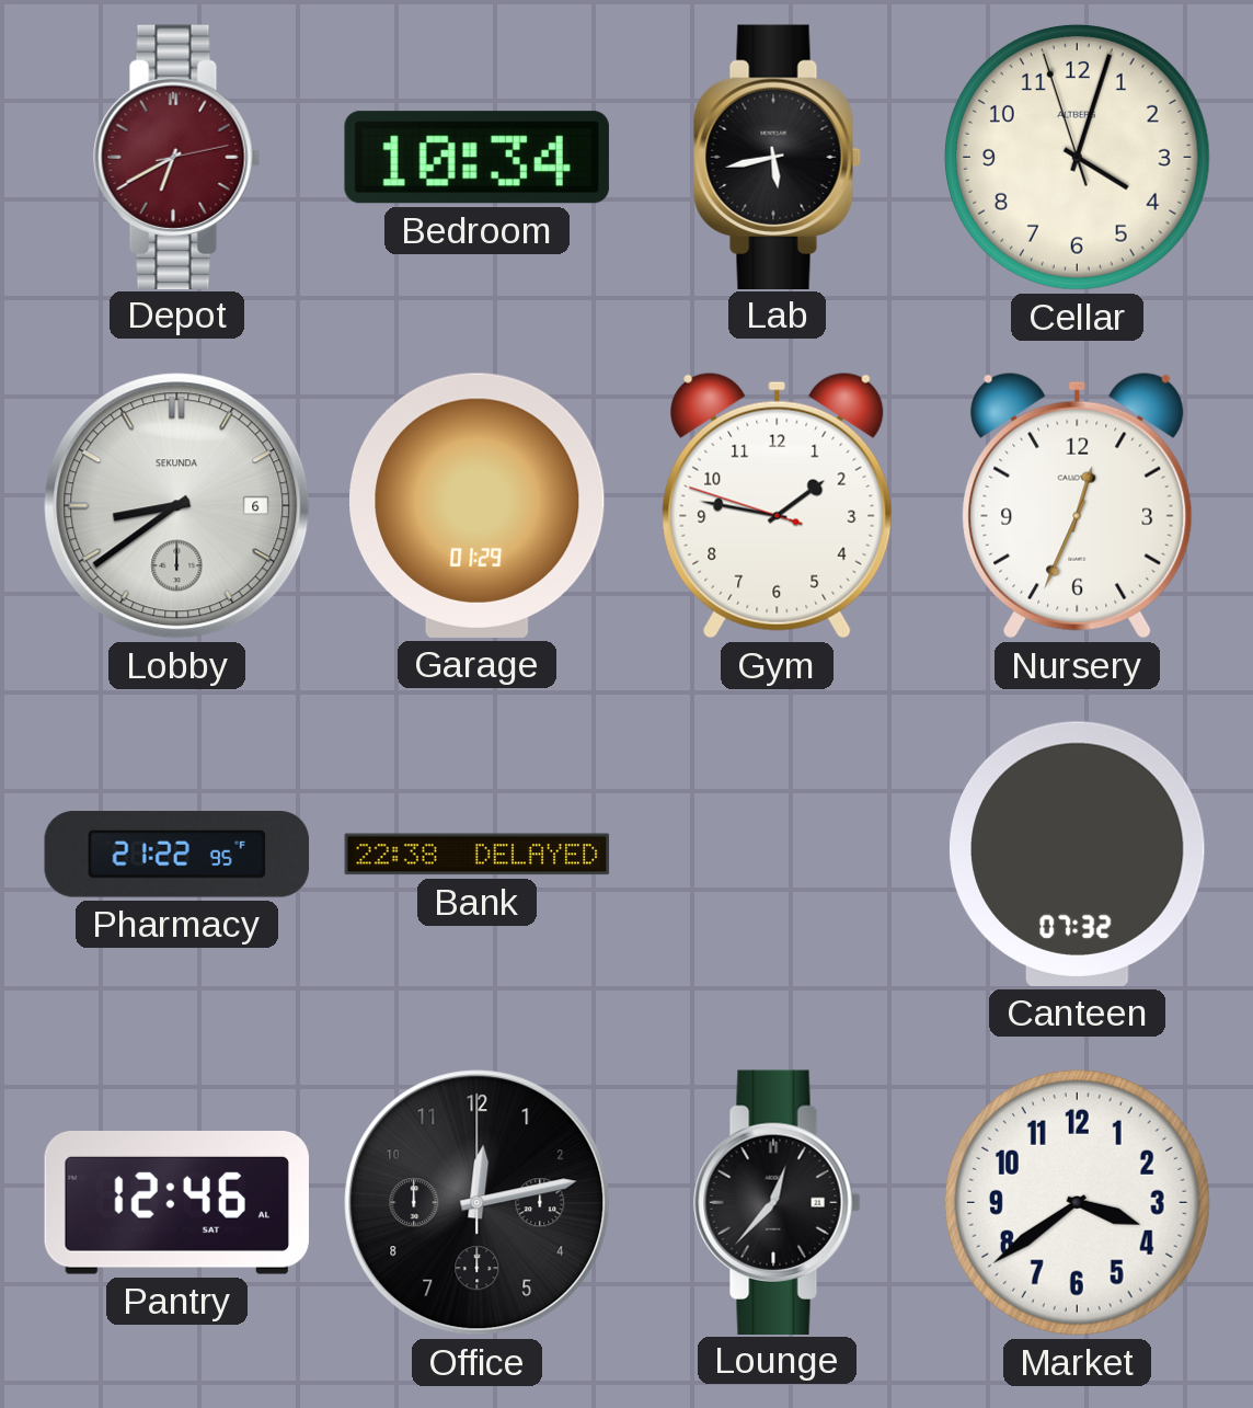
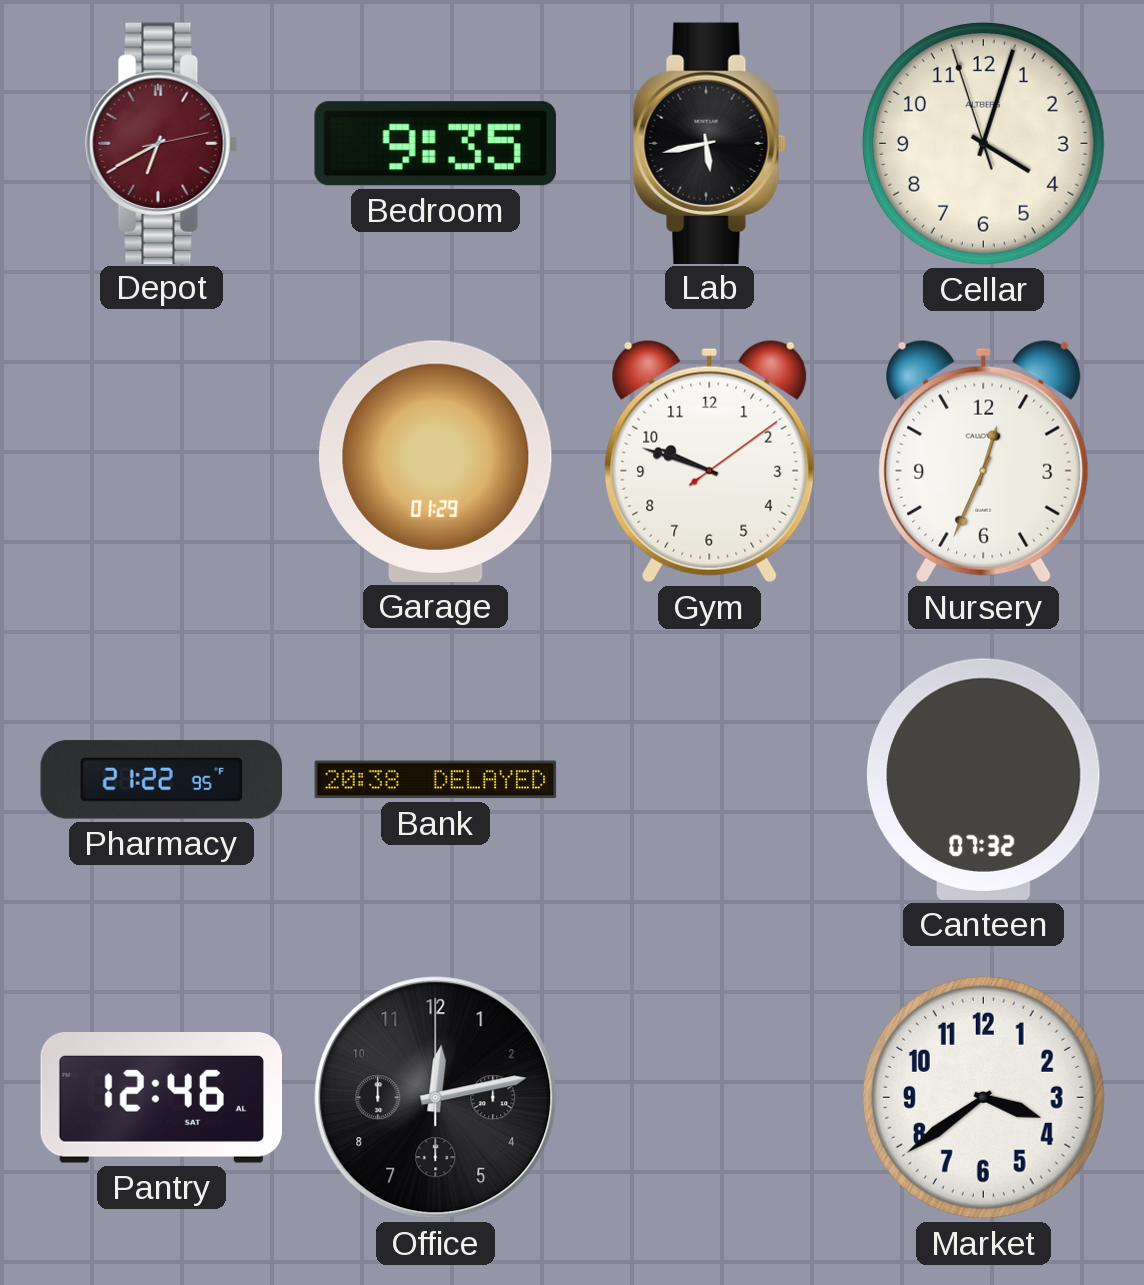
Bedroom: 10:34 -> 9:35
Lobby: 8:39 -> none
Gym: 1:46 -> 9:48
Bank: 22:38 -> 20:38
Lounge: 12:37 -> none
